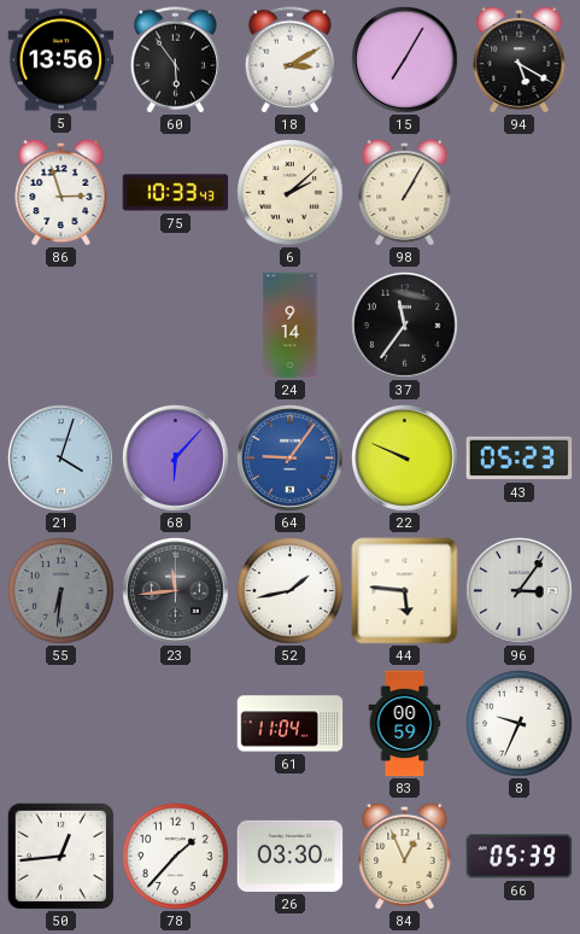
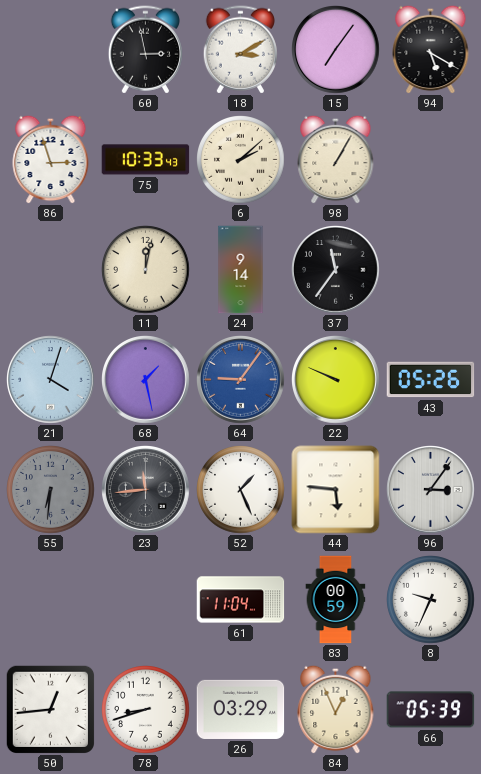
5: 13:56 -> none
60: 5:54 -> 2:58
15: 7:05 -> 7:06
11: none -> 12:02
68: 6:07 -> 1:28
43: 05:23 -> 05:26
52: 1:43 -> 1:26
78: 1:37 -> 8:42
26: 03:30 -> 03:29
